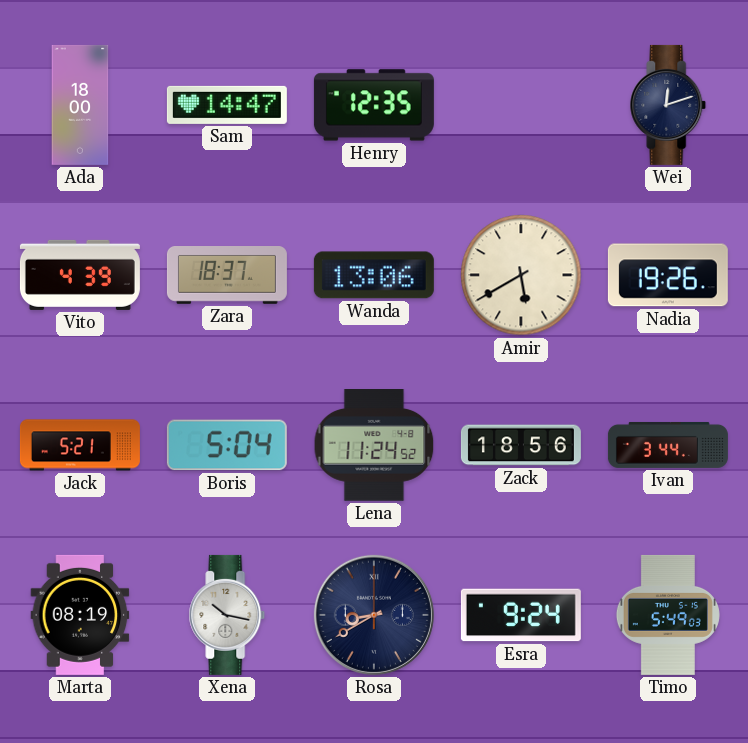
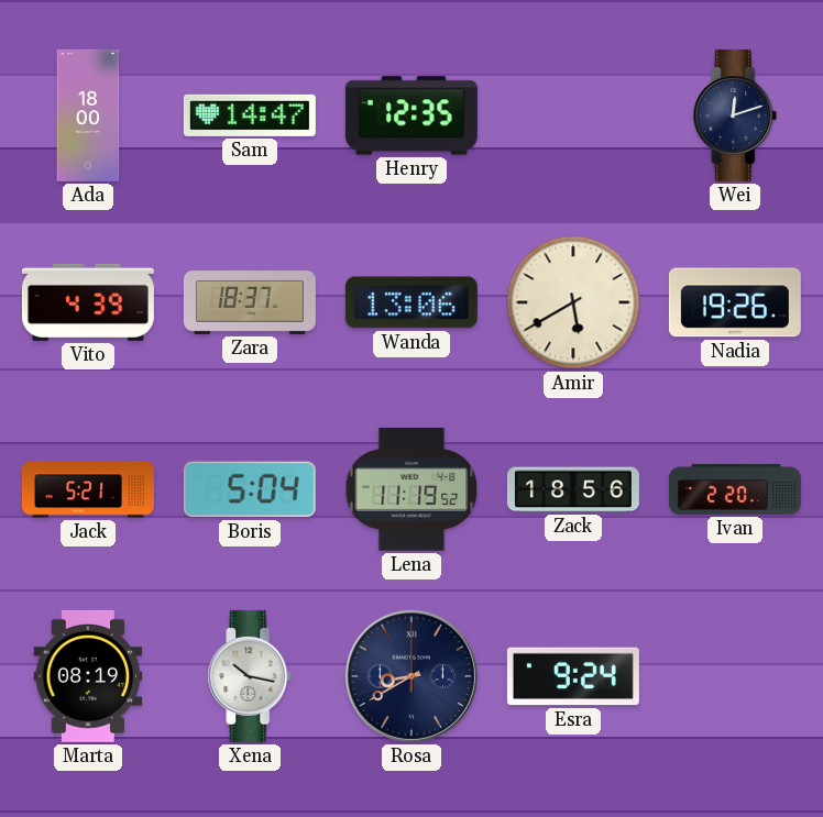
Lena: 11:24 -> 11:19
Ivan: 3:44 -> 2:20
Timo: 5:49 -> none
